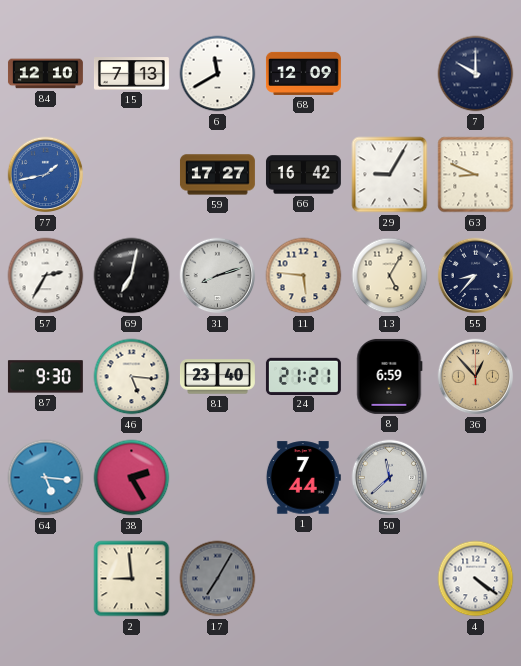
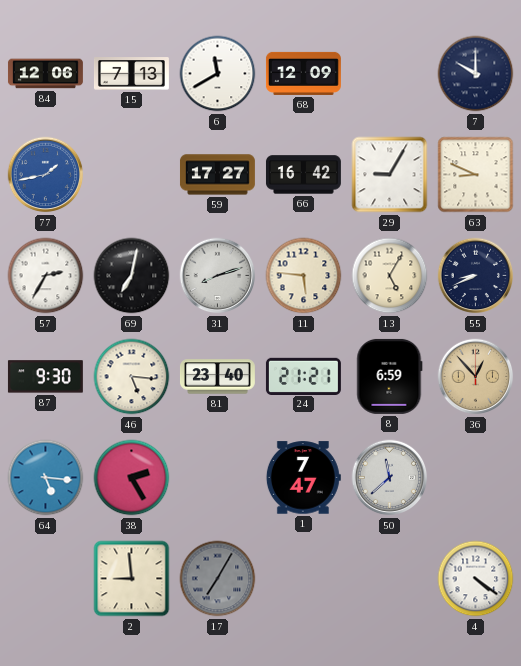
84: 12:10 -> 12:06
55: 8:37 -> 8:41
1: 7:44 -> 7:47
